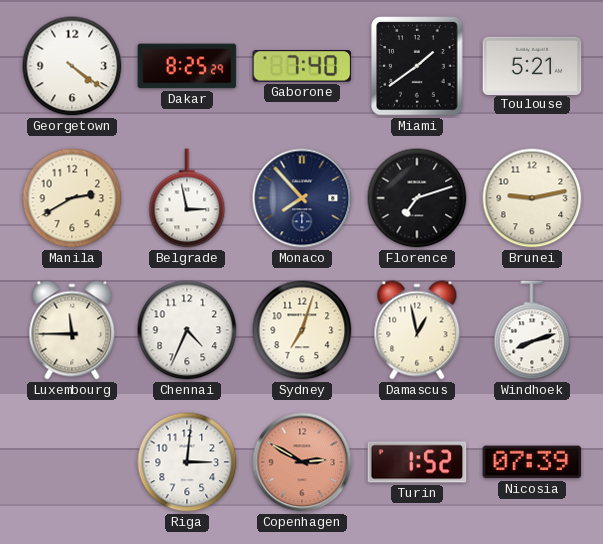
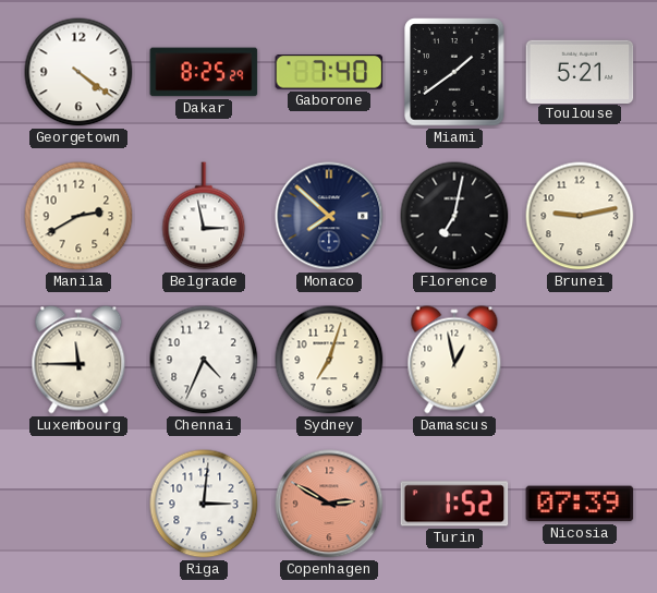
Monaco: 7:53 -> 7:52
Florence: 7:12 -> 7:02
Windhoek: 8:12 -> none
